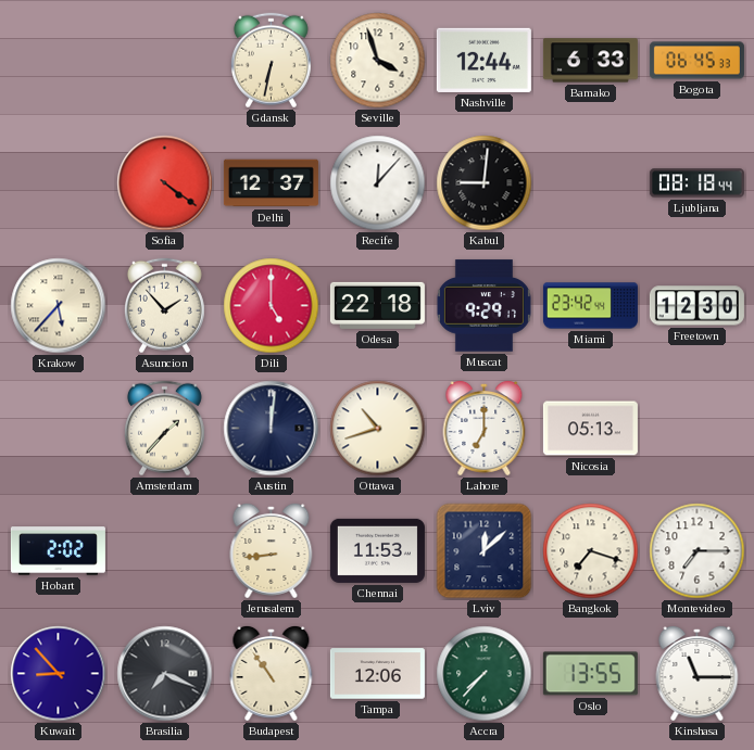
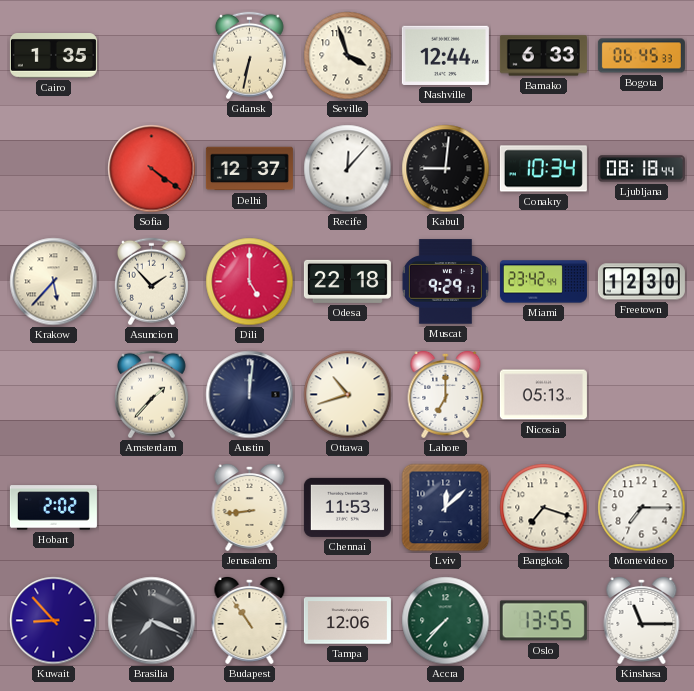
Cairo: none -> 1:35
Conakry: none -> 10:34
